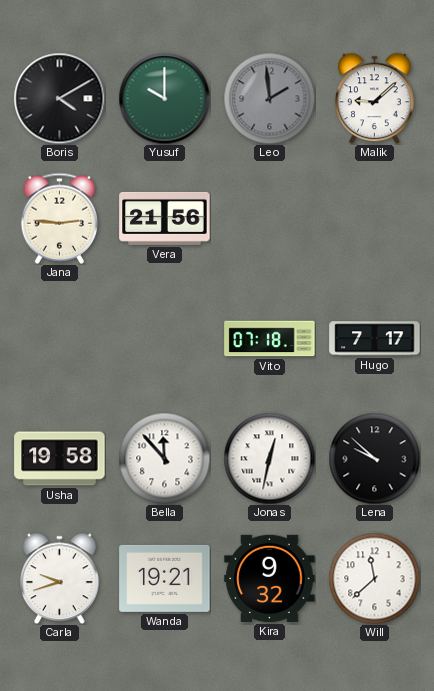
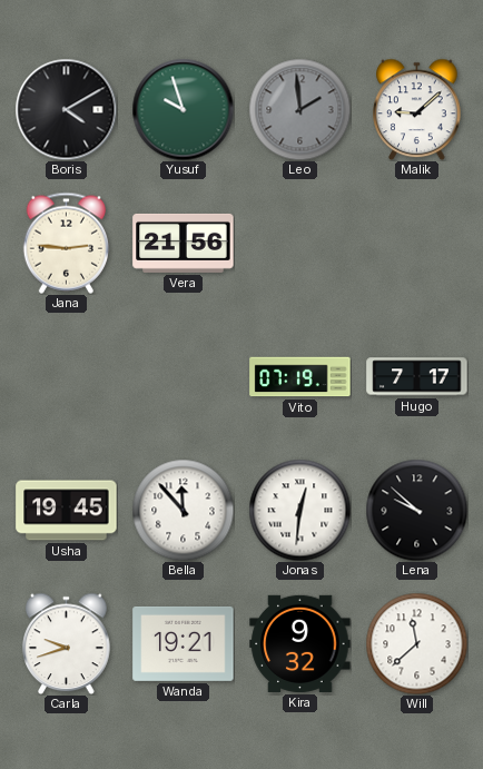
Yusuf: 10:00 -> 9:57
Vito: 07:18 -> 07:19
Usha: 19:58 -> 19:45
Jonas: 12:32 -> 12:31
